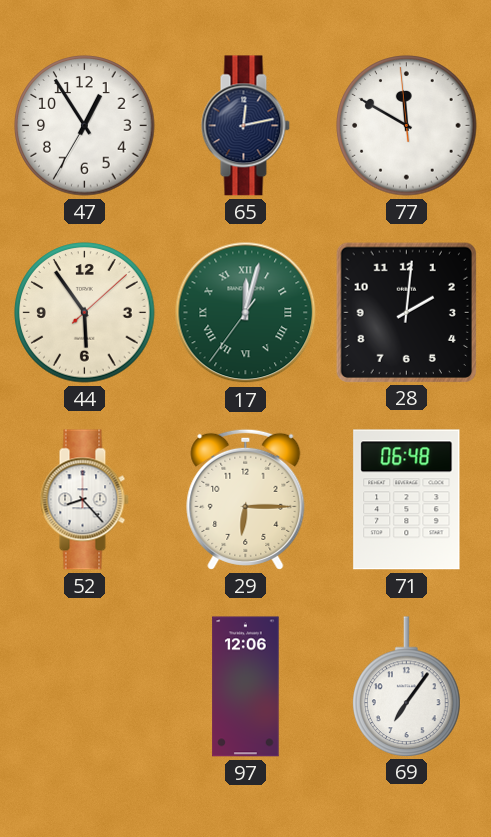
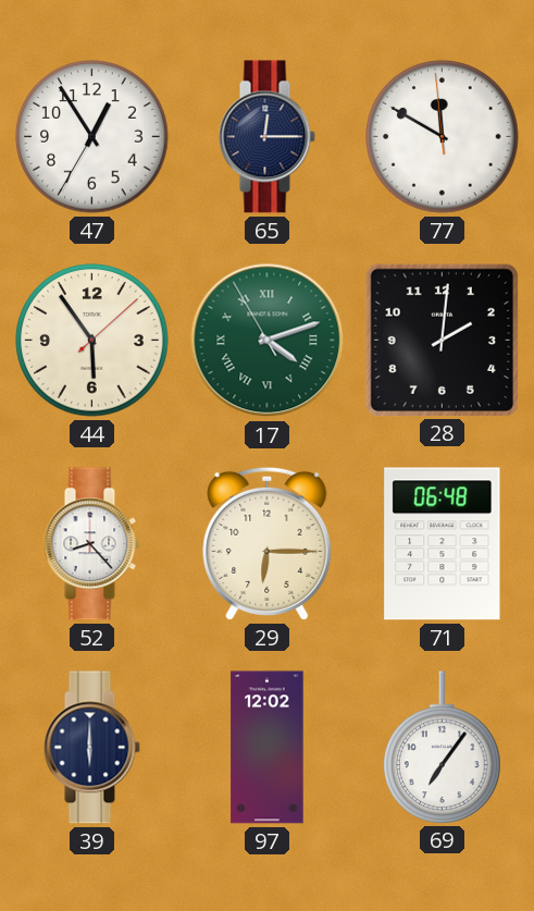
65: 12:13 -> 12:15
17: 12:02 -> 4:11
39: none -> 6:00
97: 12:06 -> 12:02
